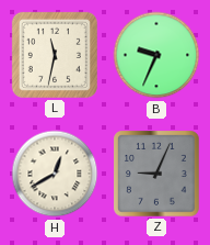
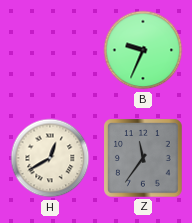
L: 11:32 -> none
Z: 9:04 -> 11:36
